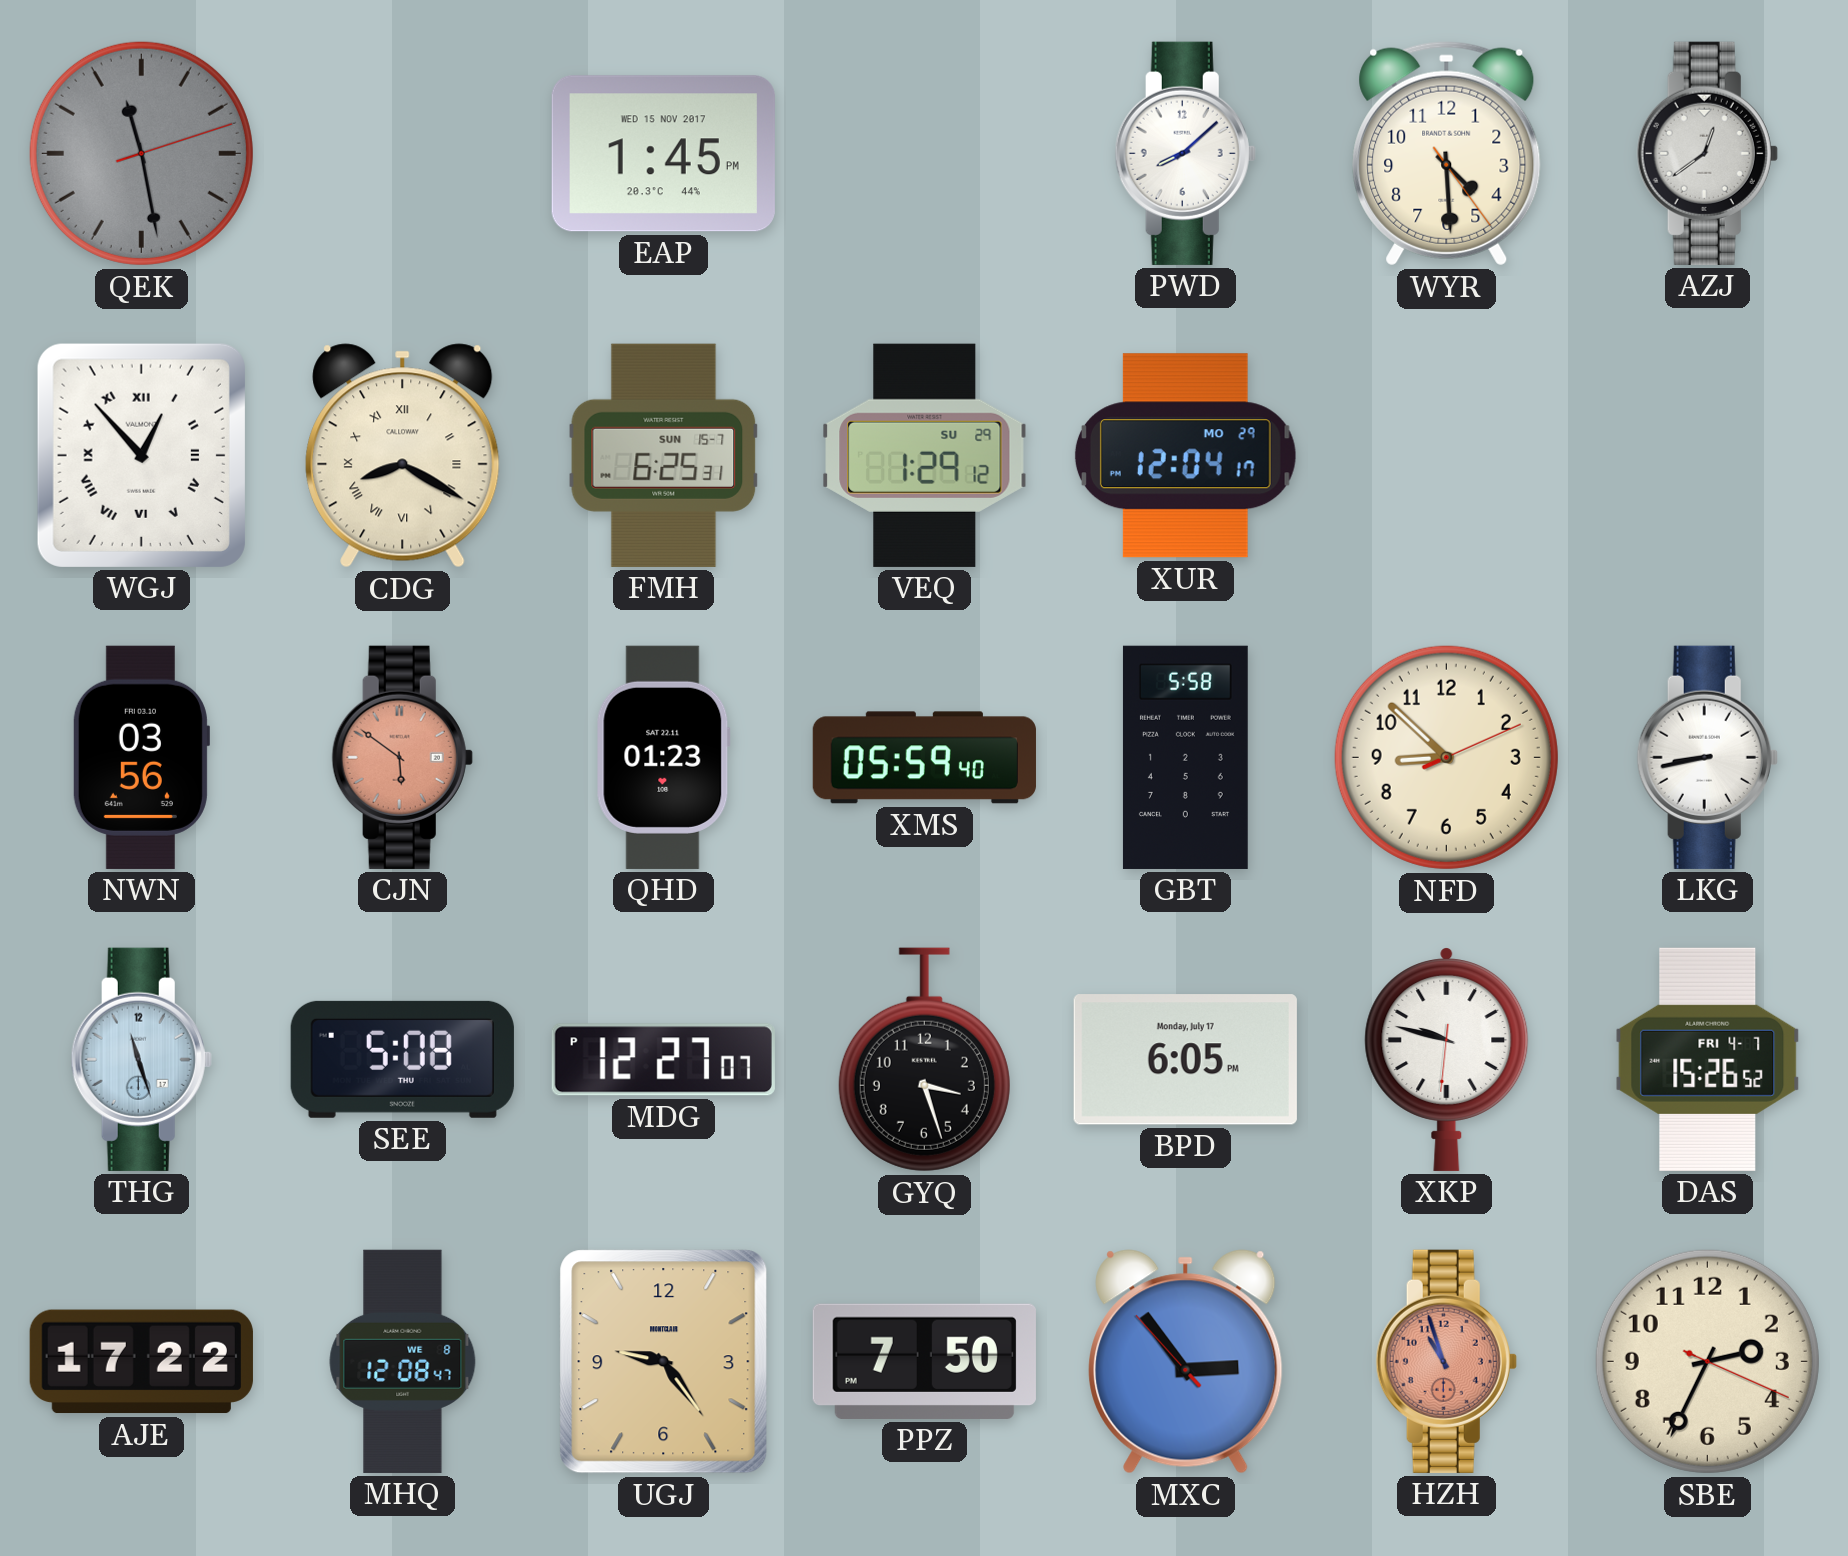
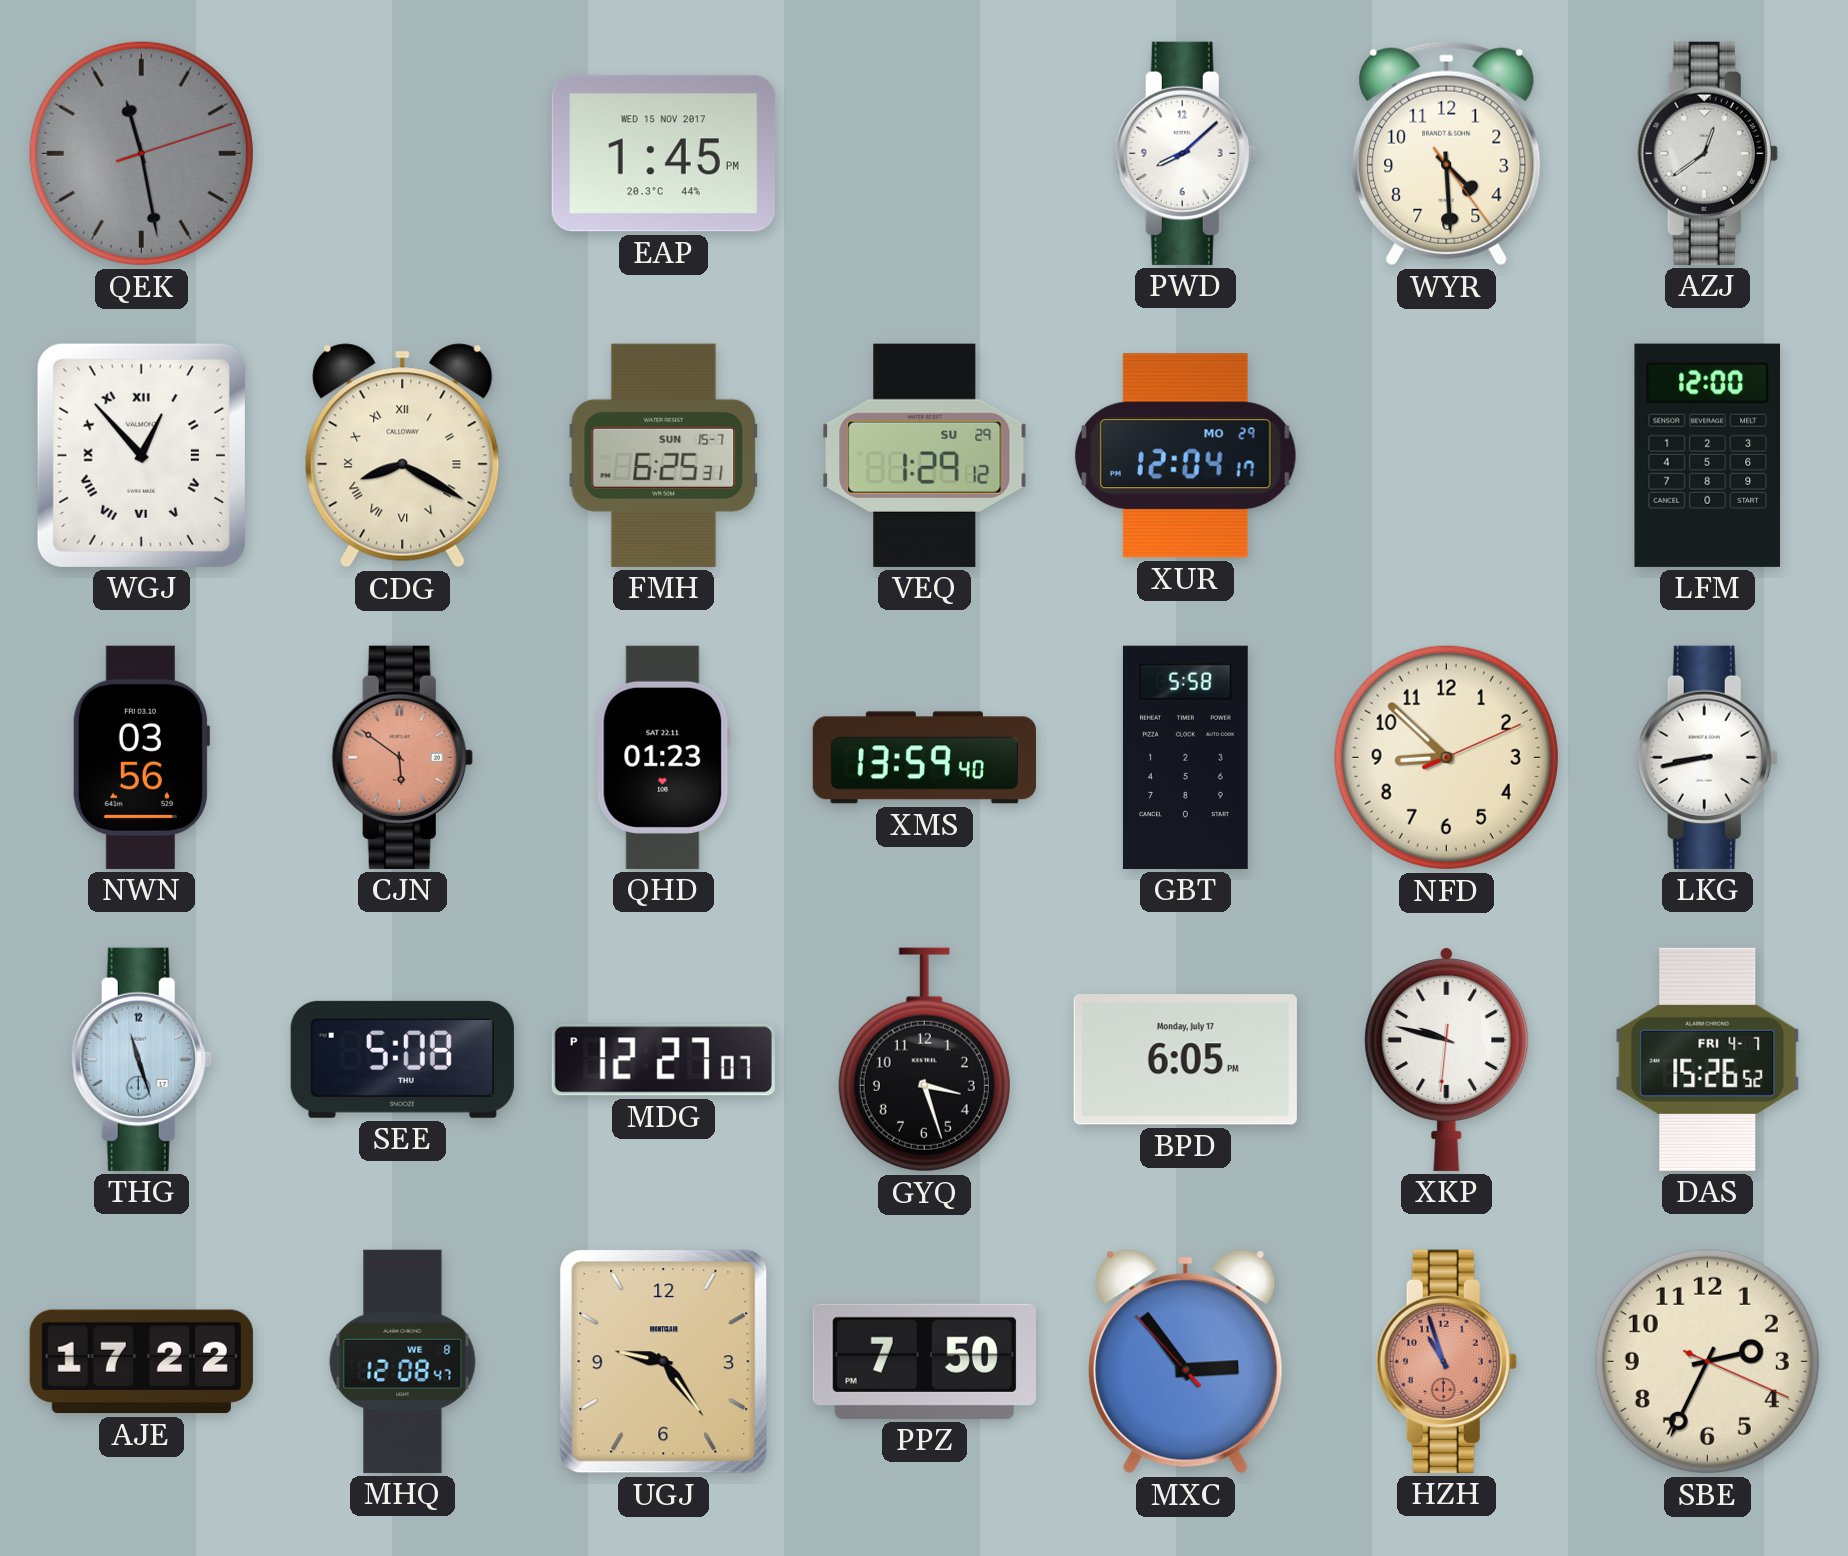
LFM: none -> 12:00
XMS: 05:59 -> 13:59
